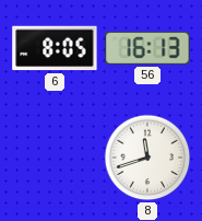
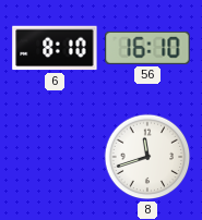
6: 8:05 -> 8:10
56: 16:13 -> 16:10
